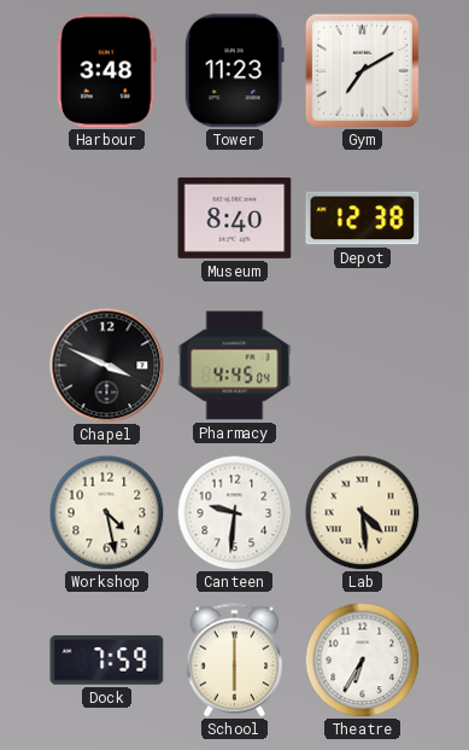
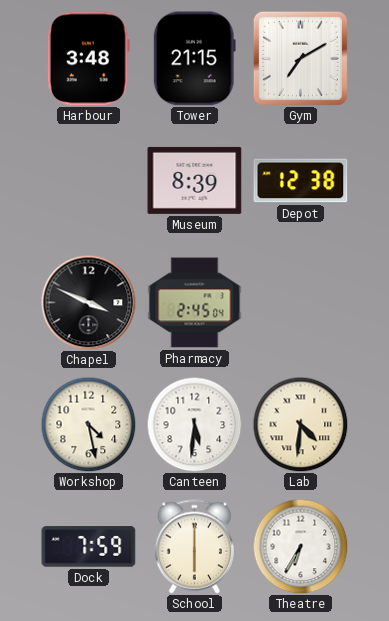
Tower: 11:23 -> 21:15
Museum: 8:40 -> 8:39
Pharmacy: 4:45 -> 2:45
Canteen: 9:31 -> 5:31
Lab: 4:29 -> 4:31
